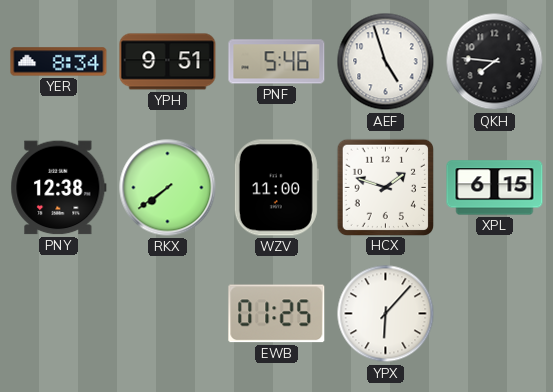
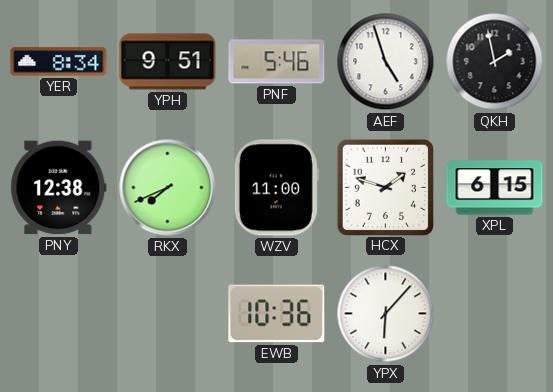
QKH: 7:46 -> 1:58
RKX: 7:39 -> 7:41
EWB: 01:25 -> 10:36
